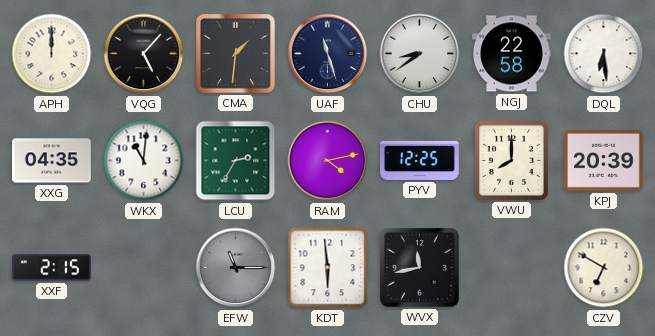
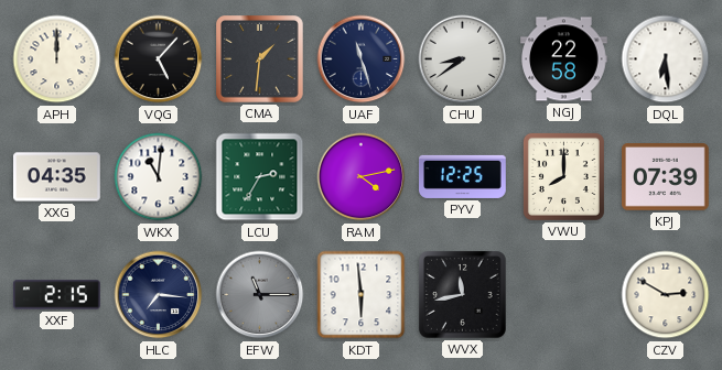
KPJ: 20:39 -> 07:39
HLC: none -> 7:16
CZV: 6:50 -> 2:50
